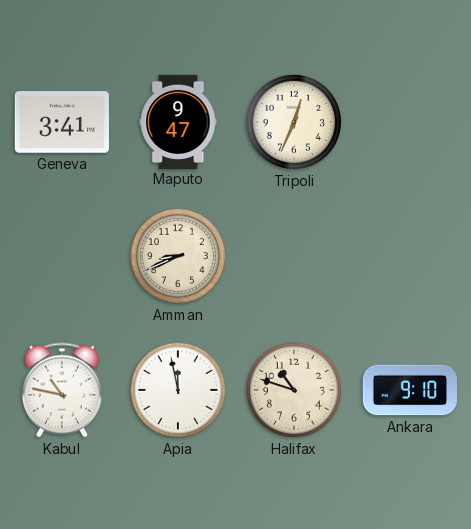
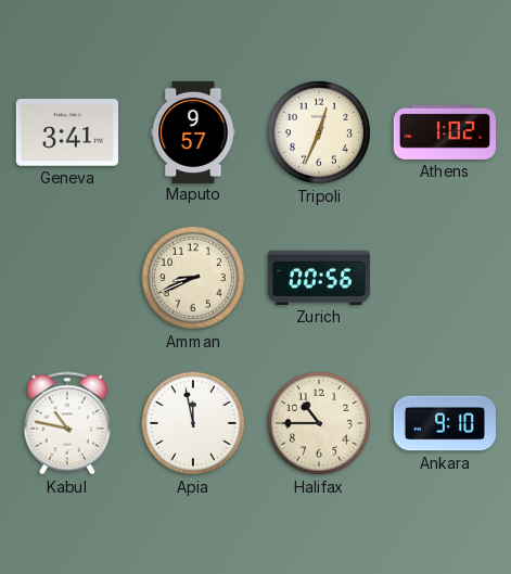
Maputo: 9:47 -> 9:57
Athens: none -> 1:02
Zurich: none -> 00:56
Halifax: 10:48 -> 10:45
